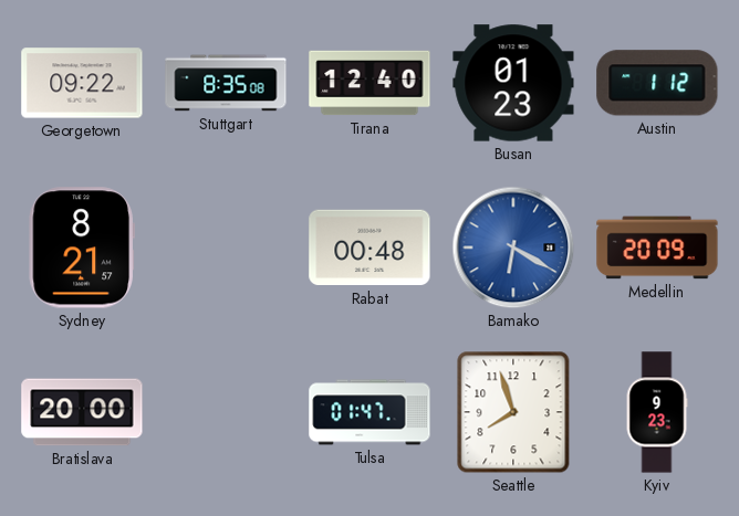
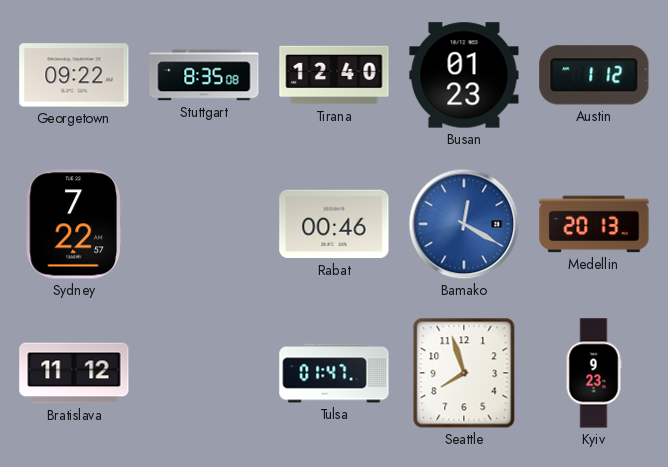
Sydney: 8:21 -> 7:22
Rabat: 00:48 -> 00:46
Bamako: 6:20 -> 12:20
Medellin: 20:09 -> 20:13
Bratislava: 20:00 -> 11:12
